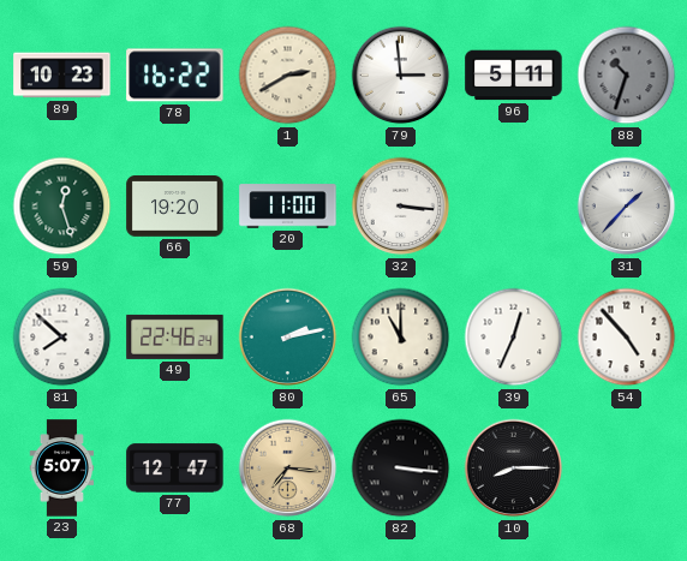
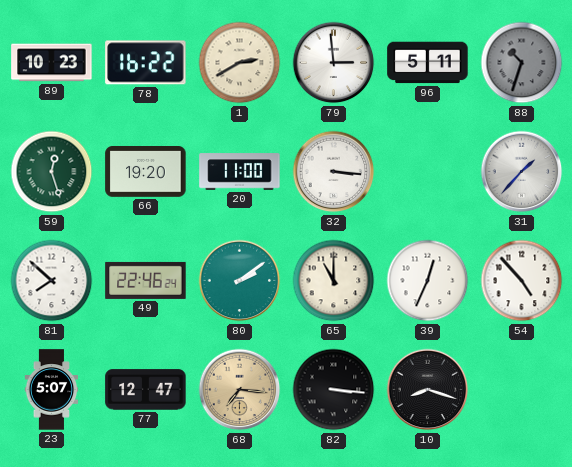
80: 2:13 -> 2:09
10: 8:15 -> 8:18
